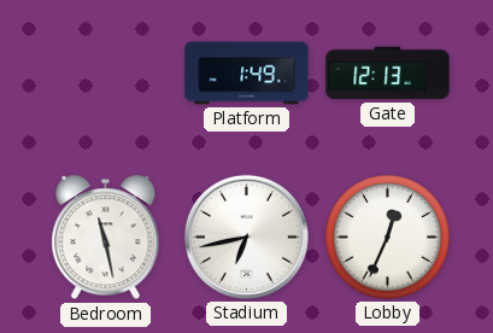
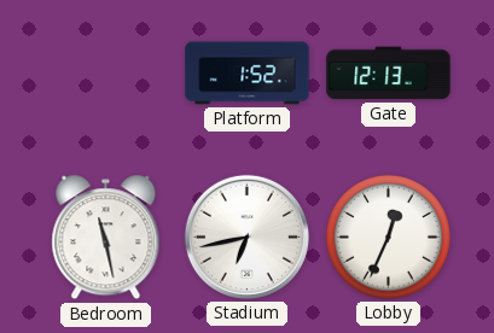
Platform: 1:49 -> 1:52
